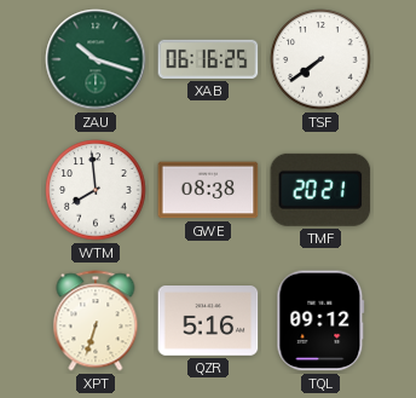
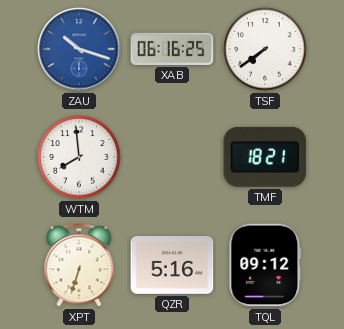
ZAU dial: green -> blue
GWE: 08:38 -> none
TMF: 20:21 -> 18:21
